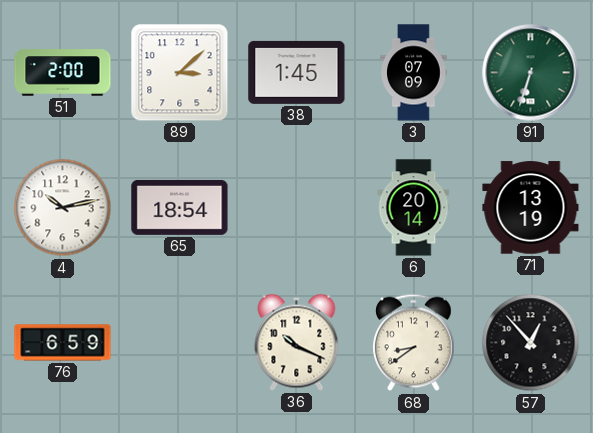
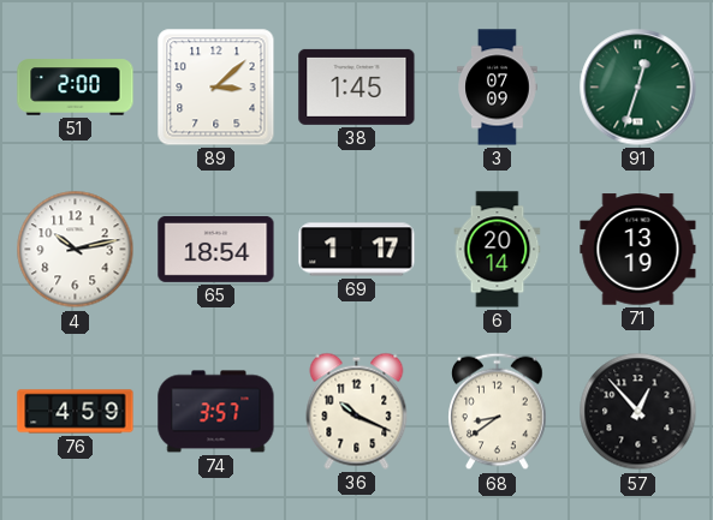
91: 6:33 -> 12:33
69: none -> 1:17
76: 6:59 -> 4:59
74: none -> 3:57
